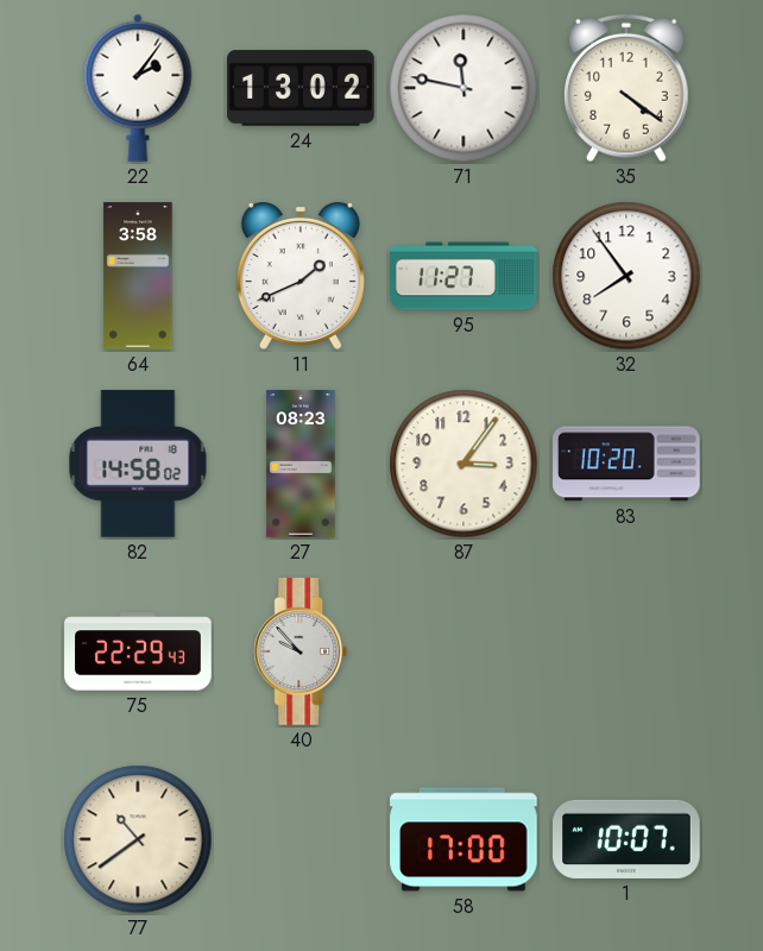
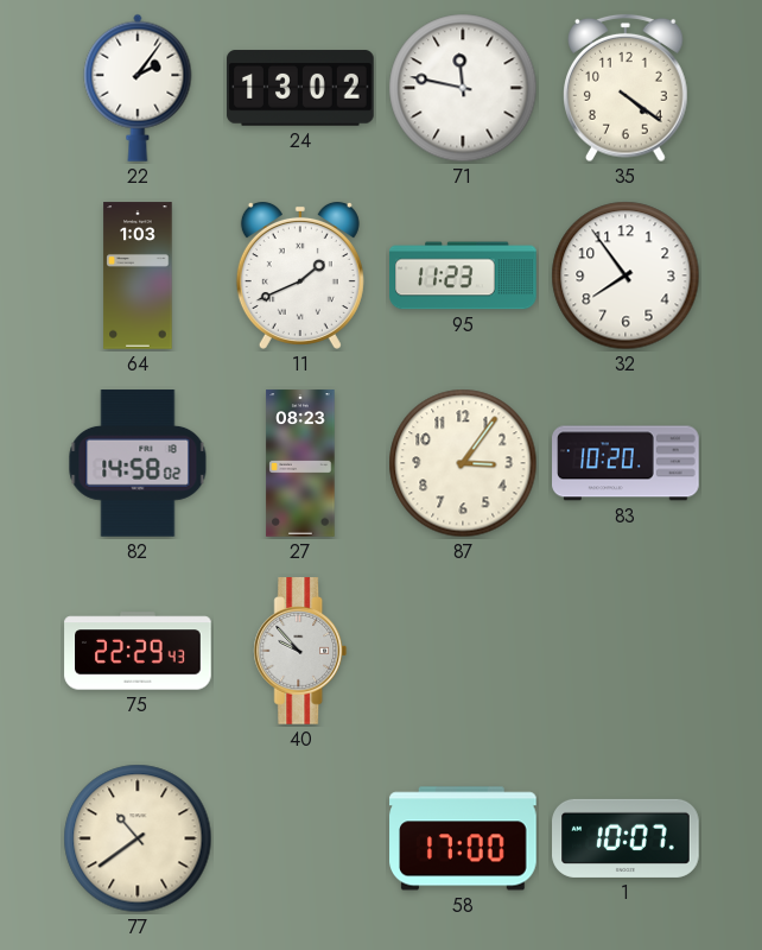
64: 3:58 -> 1:03
95: 11:27 -> 11:23
